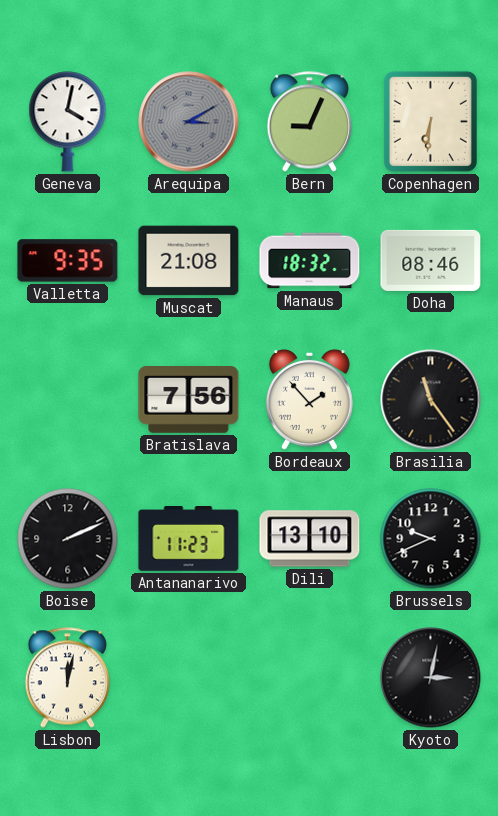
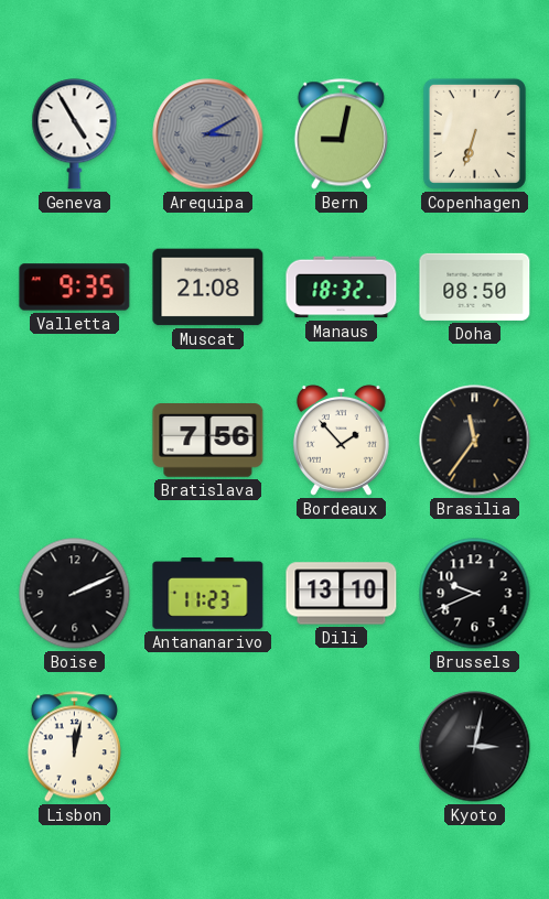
Geneva: 4:02 -> 4:55
Bern: 9:04 -> 9:02
Copenhagen: 6:31 -> 6:33
Doha: 08:46 -> 08:50
Brasilia: 11:24 -> 11:36
